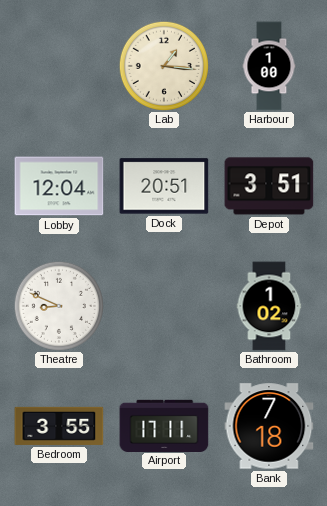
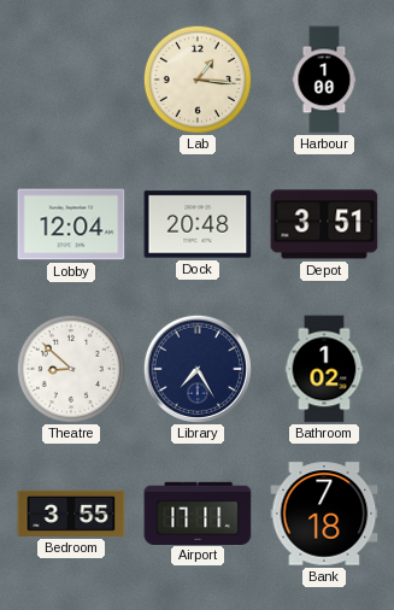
Dock: 20:51 -> 20:48
Theatre: 8:49 -> 8:52
Library: none -> 7:25
